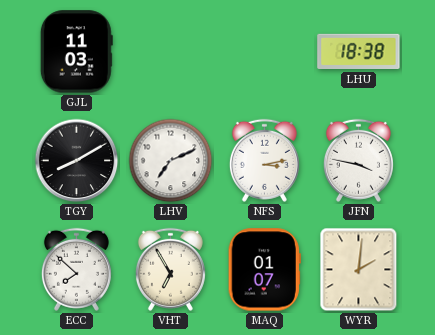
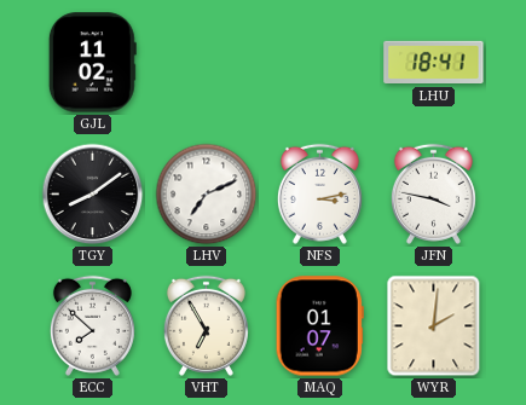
GJL: 11:03 -> 11:02
LHU: 18:38 -> 18:41
TGY: 8:10 -> 8:09
